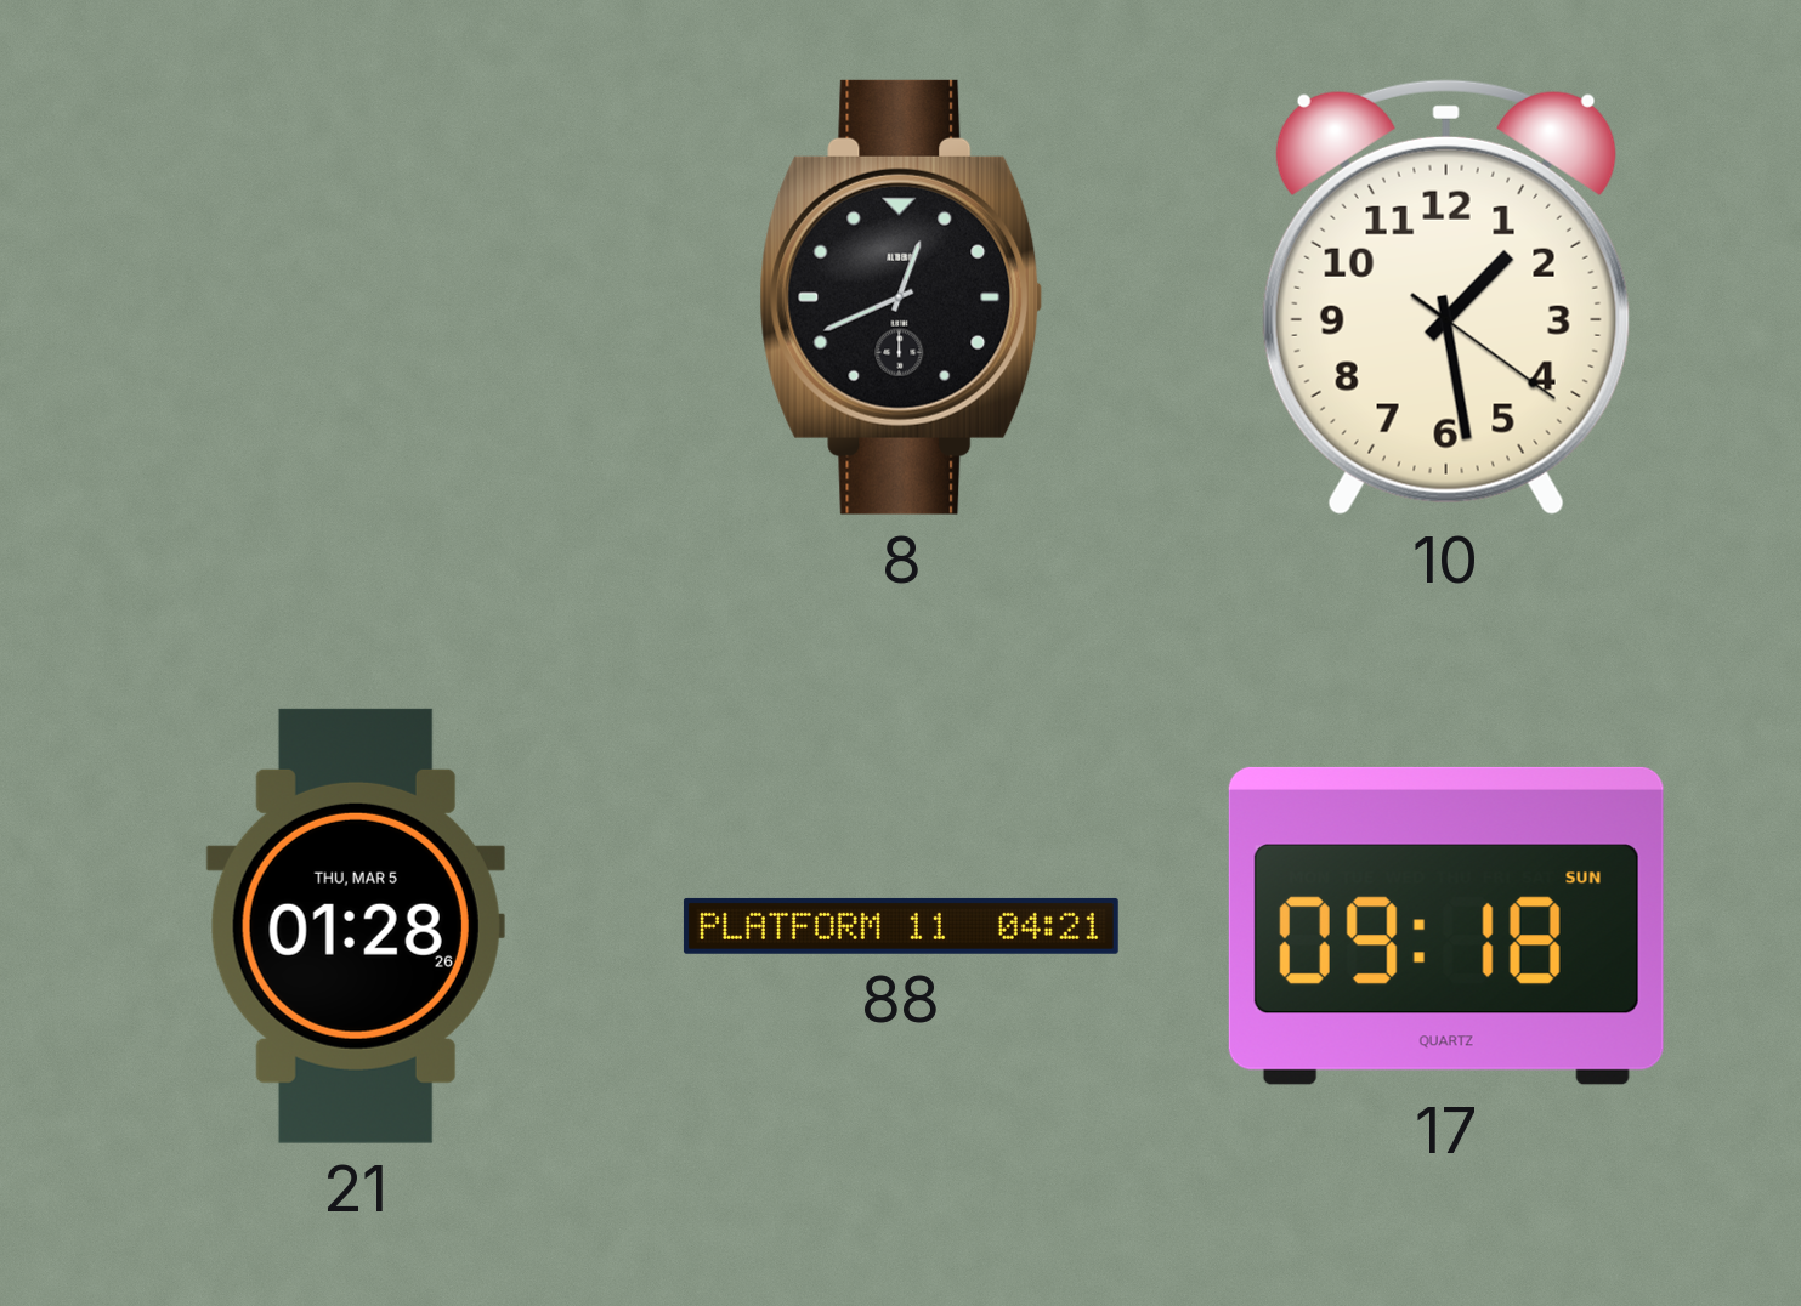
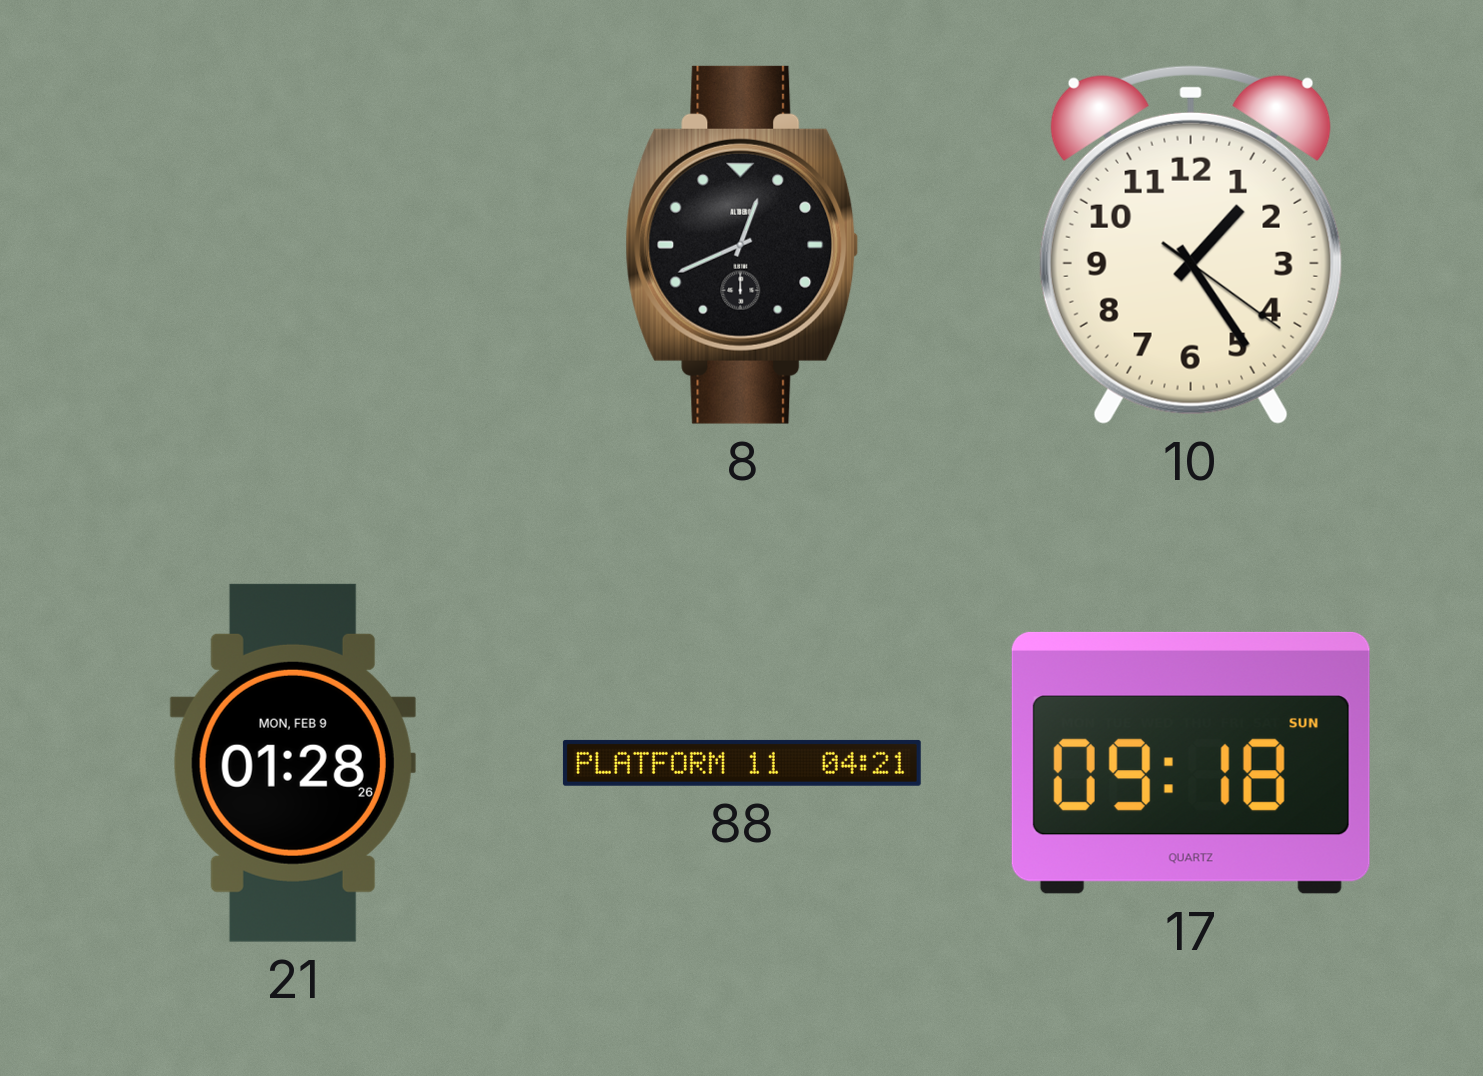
10: 1:28 -> 1:24
21 date: THU, MAR 5 -> MON, FEB 9
